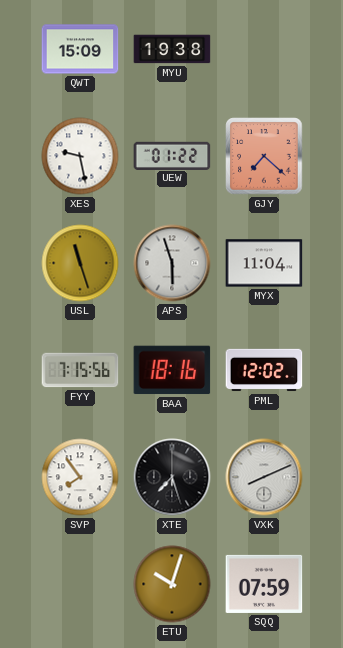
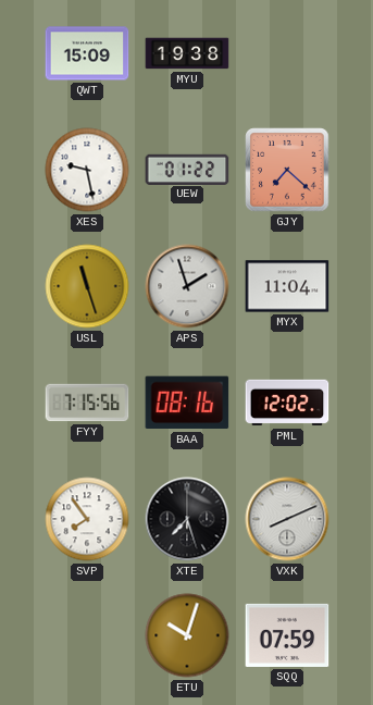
APS: 5:57 -> 1:57
BAA: 18:16 -> 08:16
